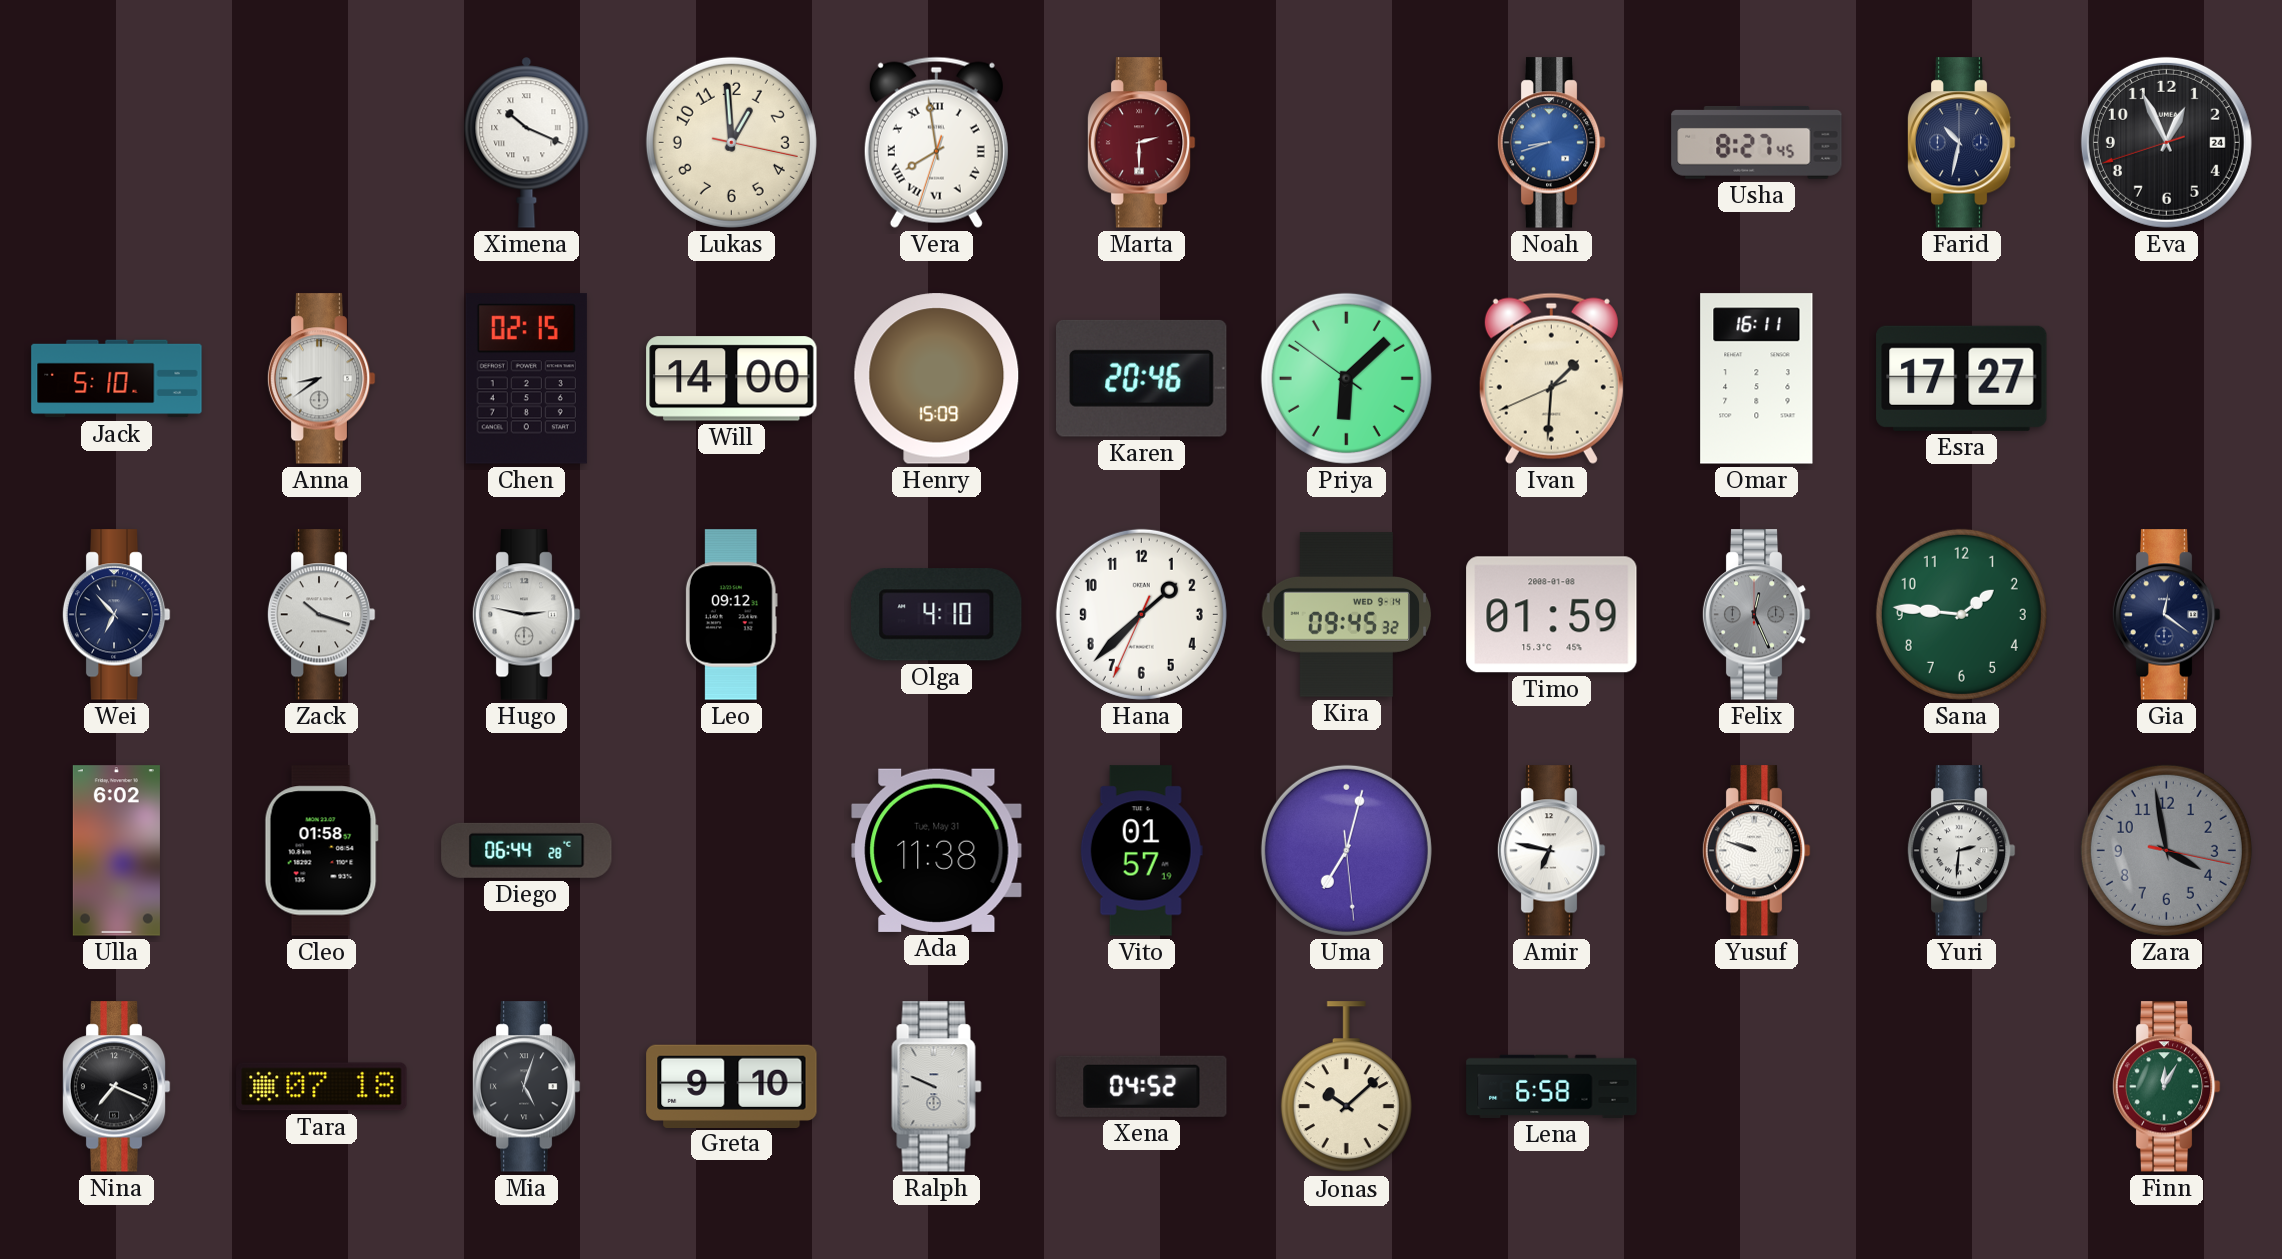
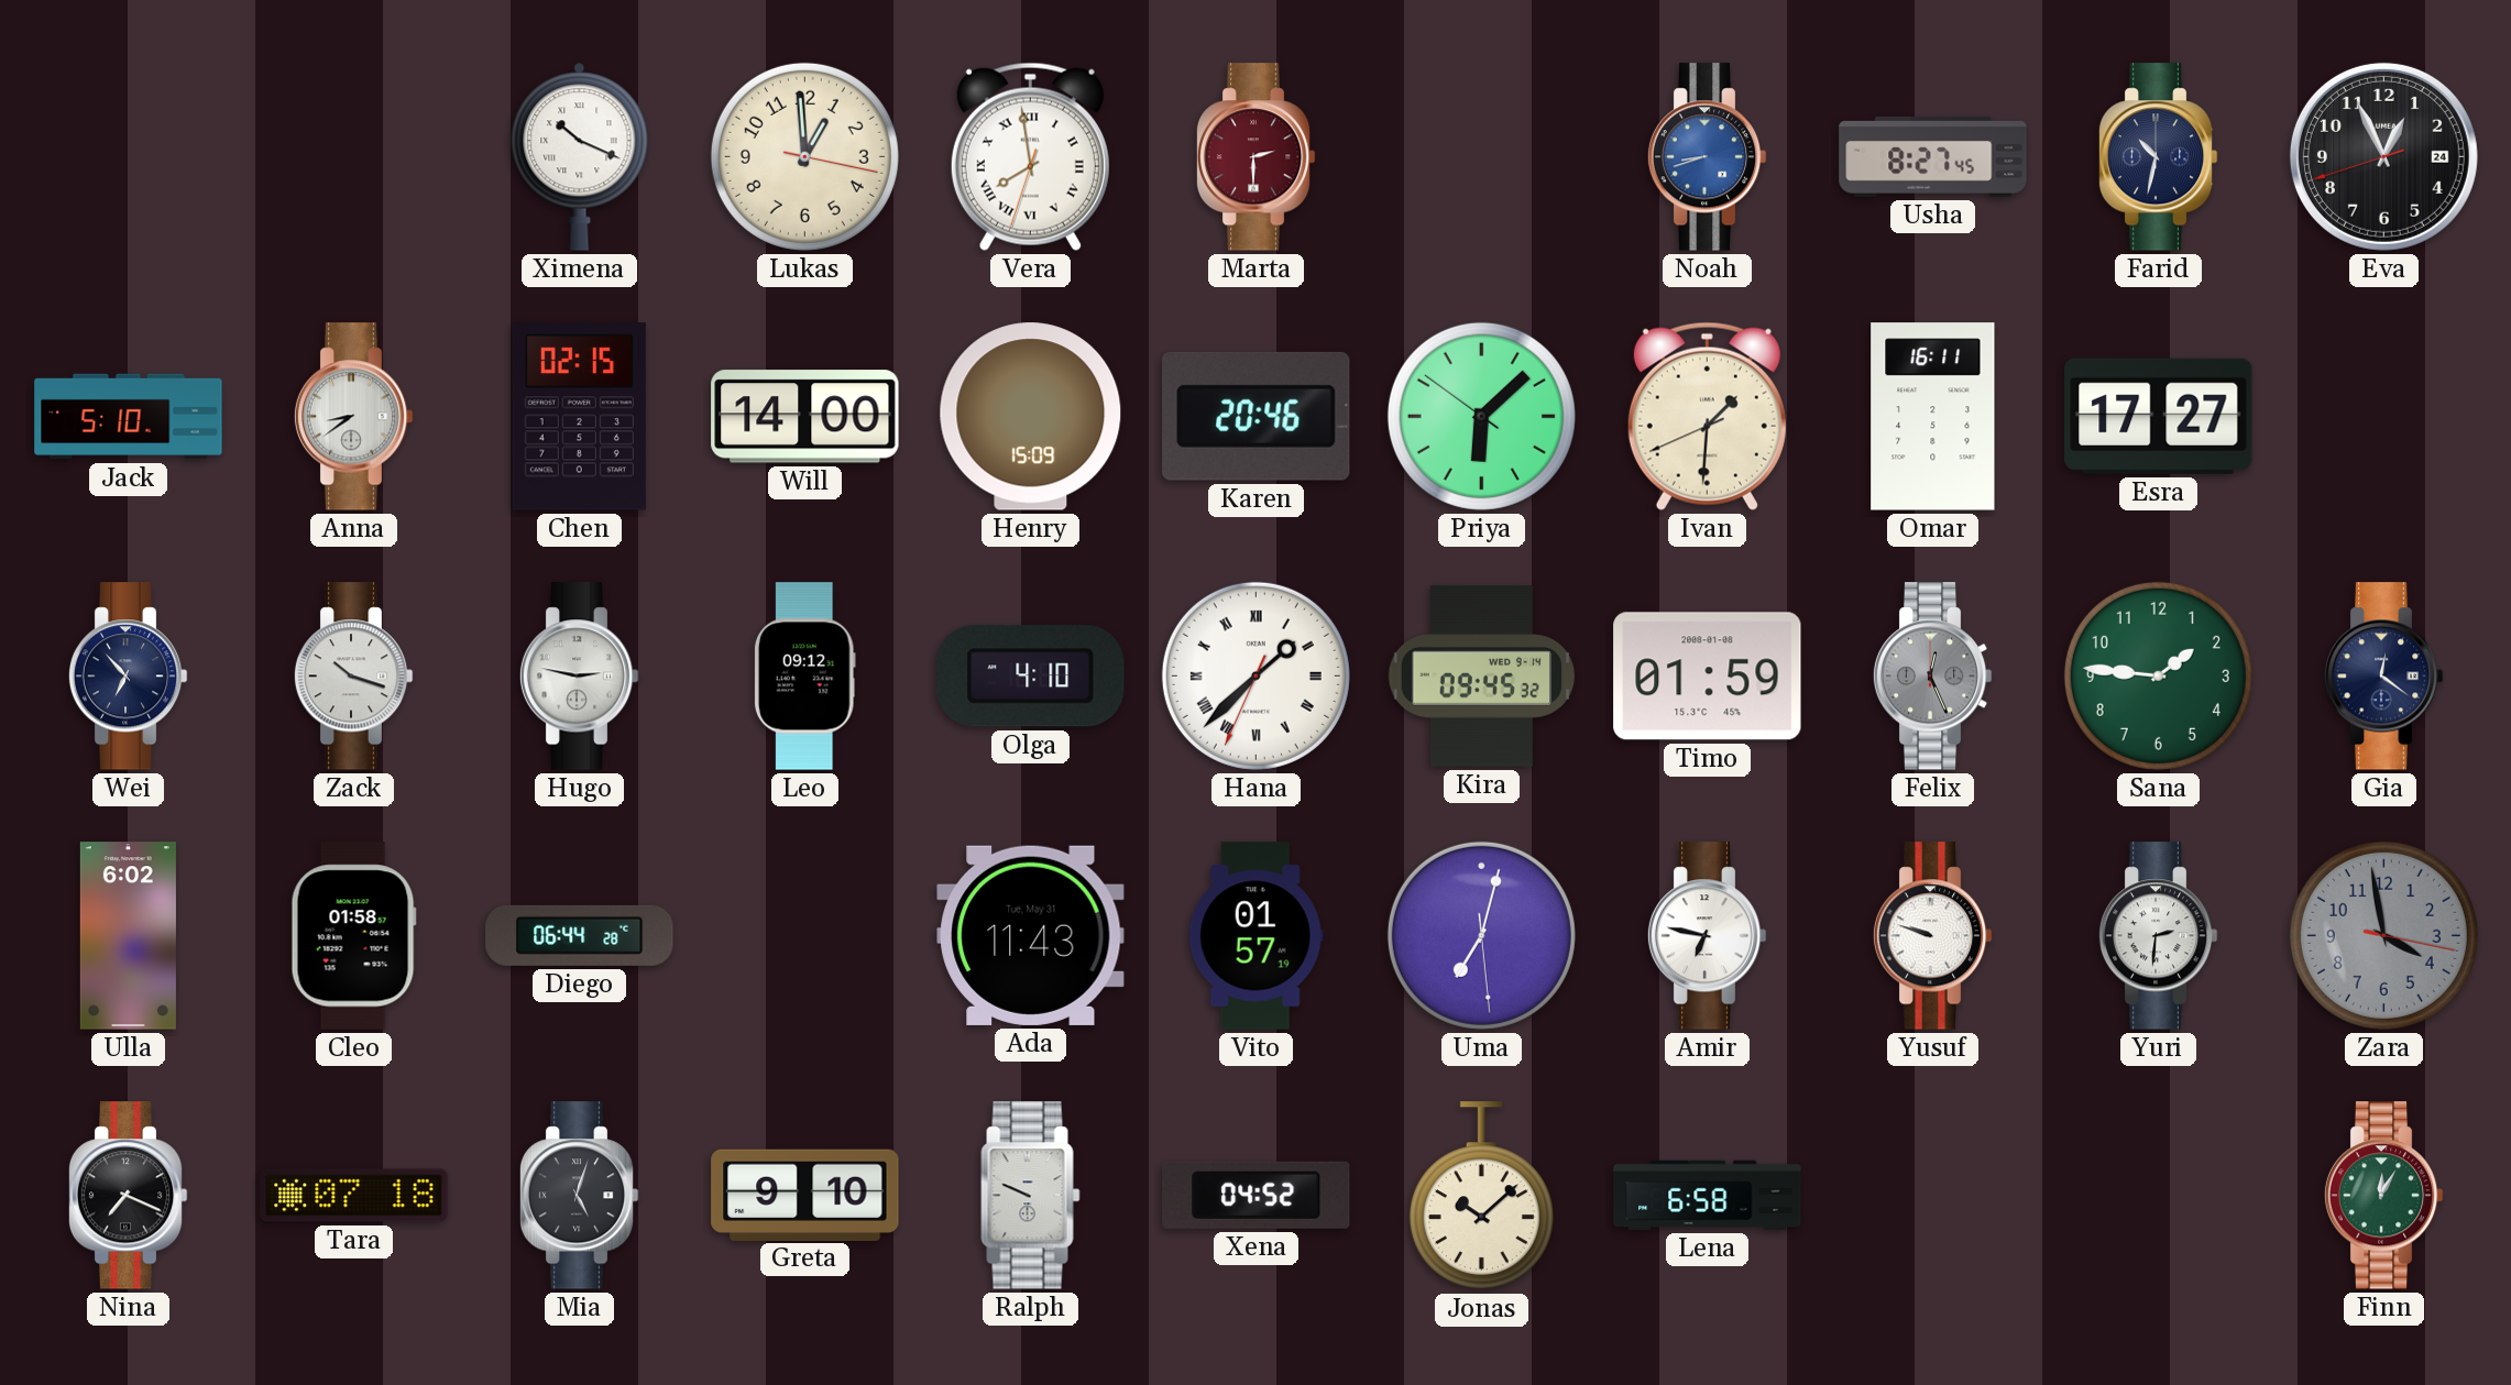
Hana numerals: Arabic -> Roman
Ada: 11:38 -> 11:43
